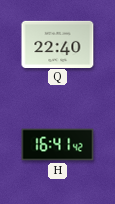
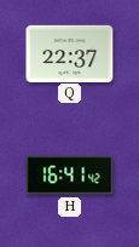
Q: 22:40 -> 22:37
